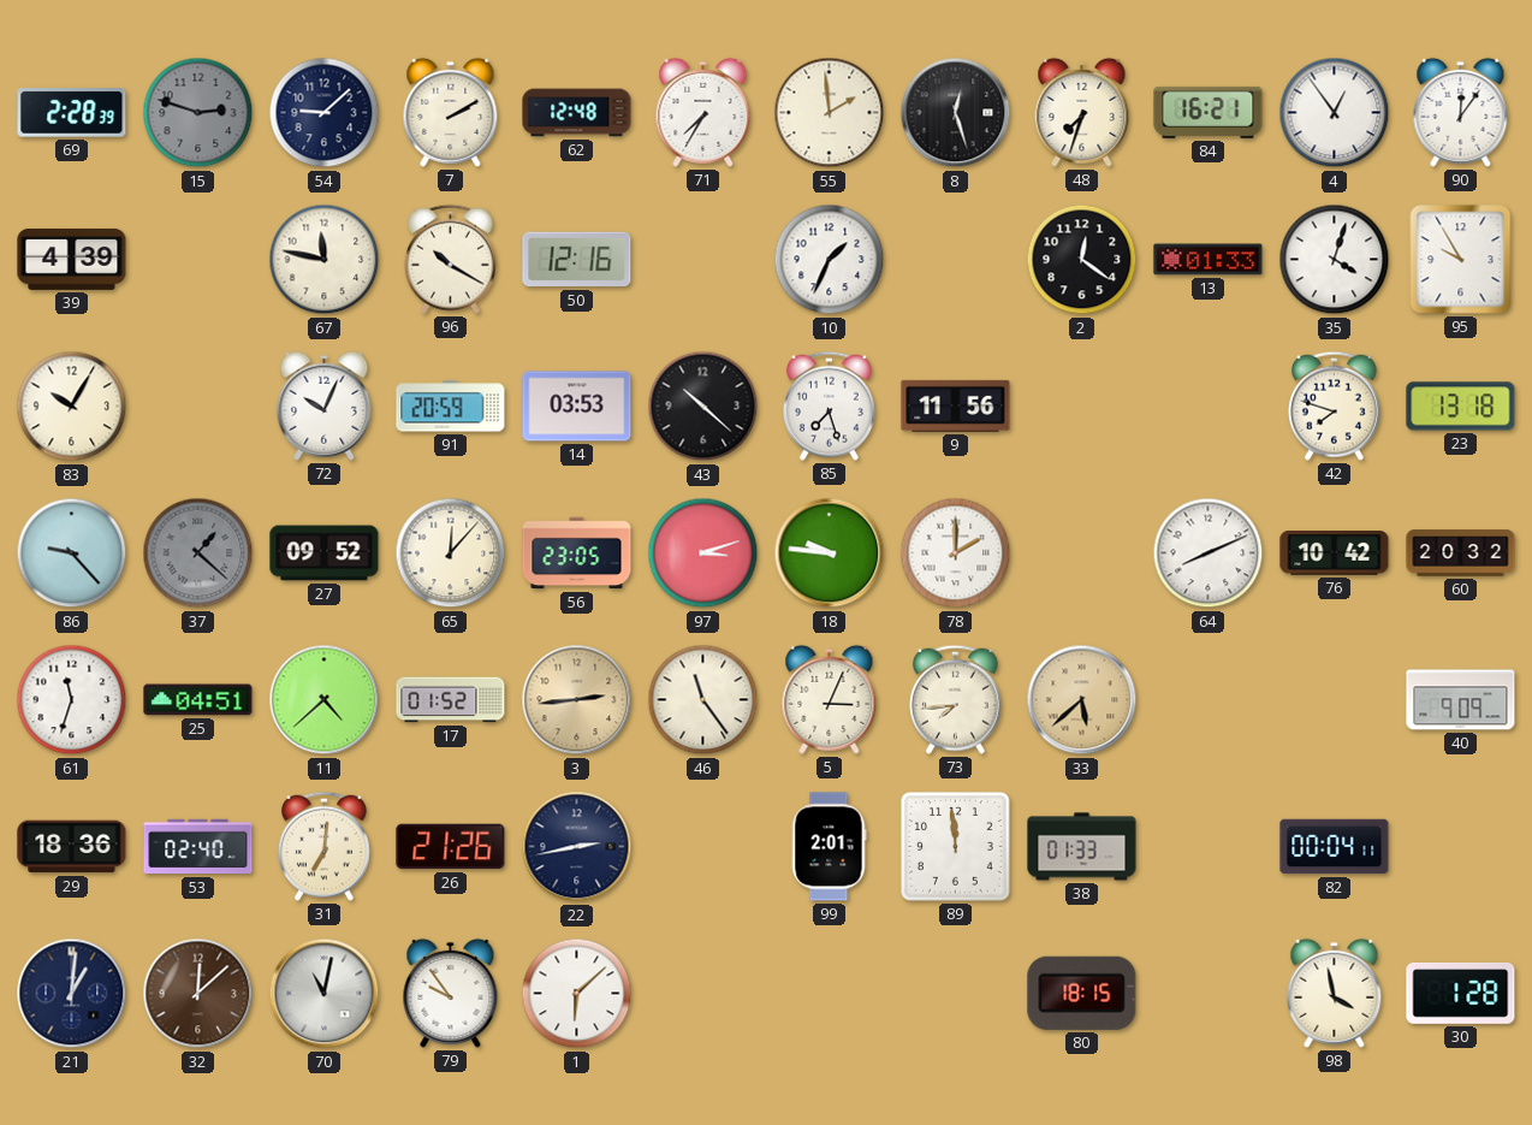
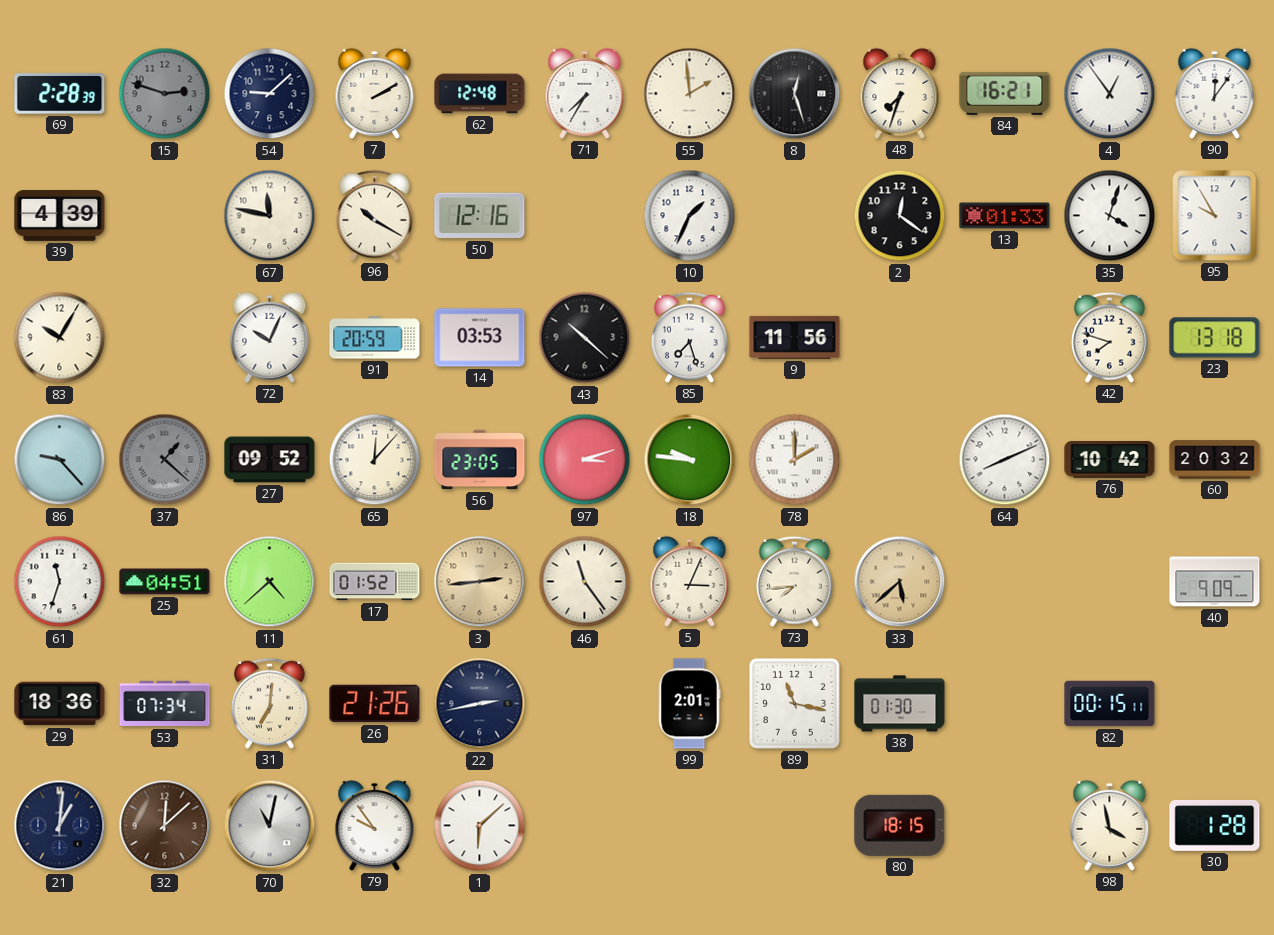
53: 02:40 -> 07:34
89: 11:59 -> 11:17
38: 01:33 -> 01:30
82: 00:04 -> 00:15
